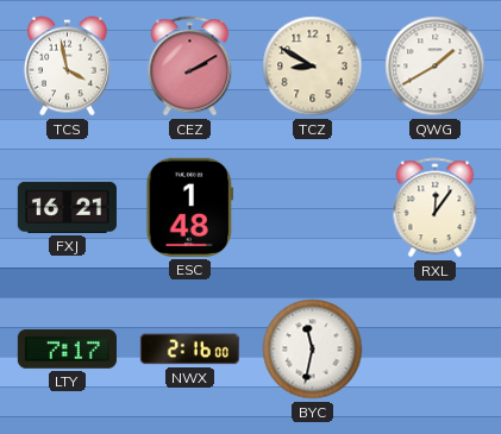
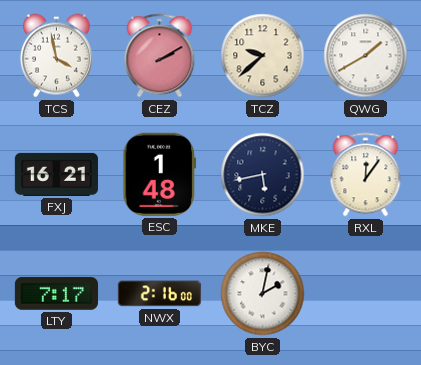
TCZ: 8:50 -> 9:38
MKE: none -> 5:43
BYC: 11:32 -> 2:02
